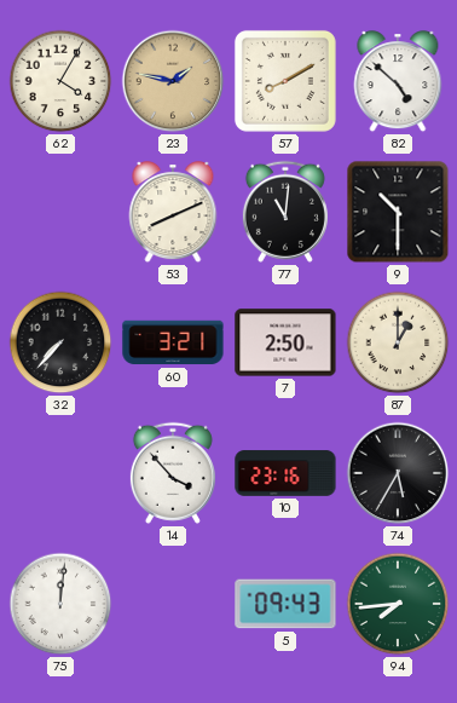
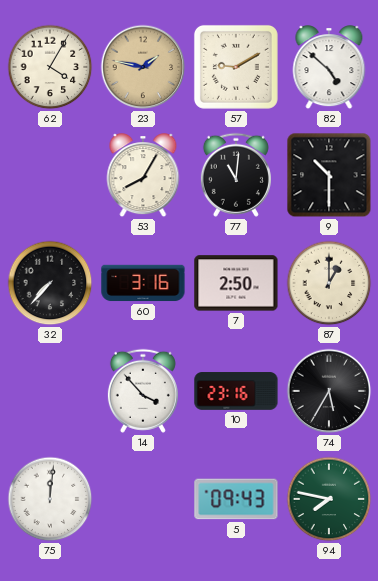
57: 8:10 -> 9:10
53: 8:11 -> 8:05
60: 3:21 -> 3:16
94: 7:44 -> 7:47
